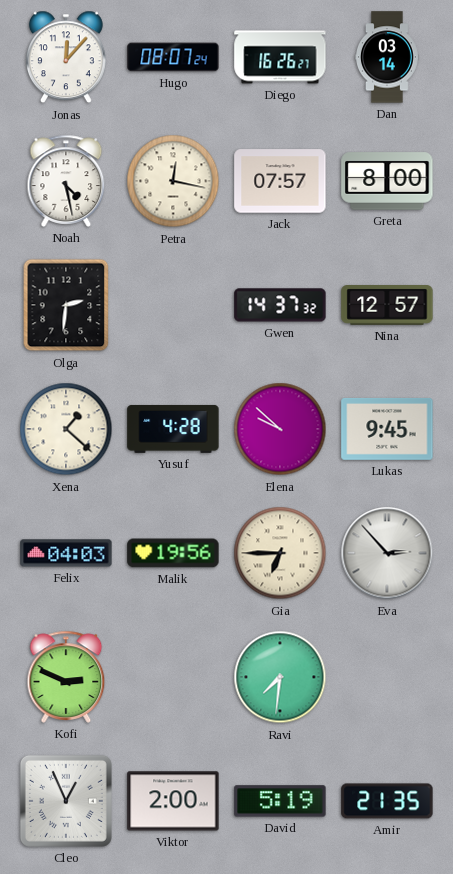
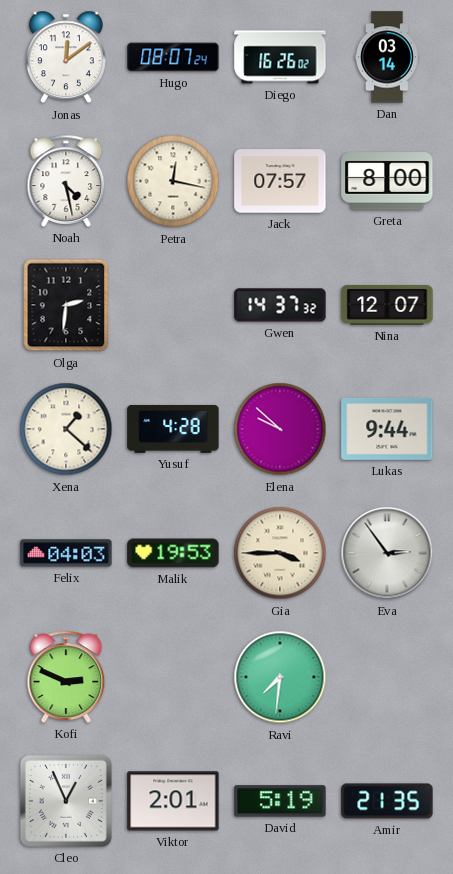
Jonas: 12:07 -> 12:09
Diego: 16:26:27 -> 16:26:02
Nina: 12:57 -> 12:07
Lukas: 9:45 -> 9:44
Malik: 19:56 -> 19:53
Gia: 6:45 -> 3:45
Eva: 2:53 -> 2:54
Viktor: 2:00 -> 2:01
